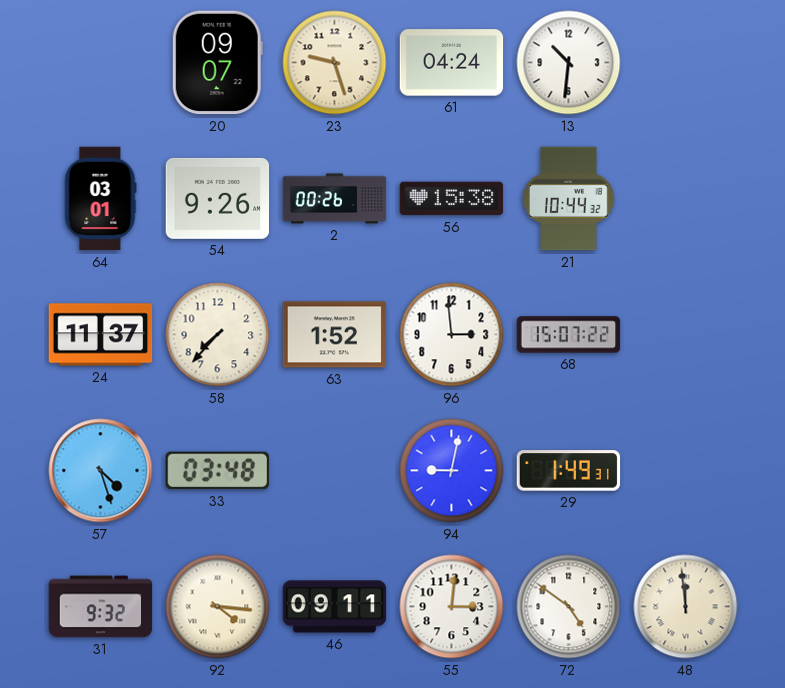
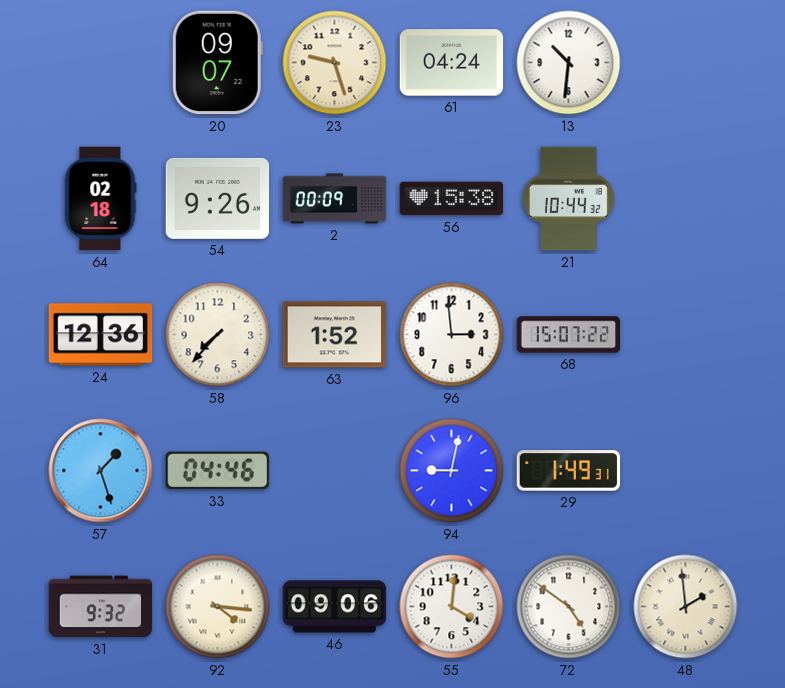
64: 03:01 -> 02:18
2: 00:26 -> 00:09
24: 11:37 -> 12:36
57: 4:27 -> 1:27
33: 03:48 -> 04:46
46: 09:11 -> 09:06
55: 3:01 -> 4:01
48: 11:59 -> 1:59
